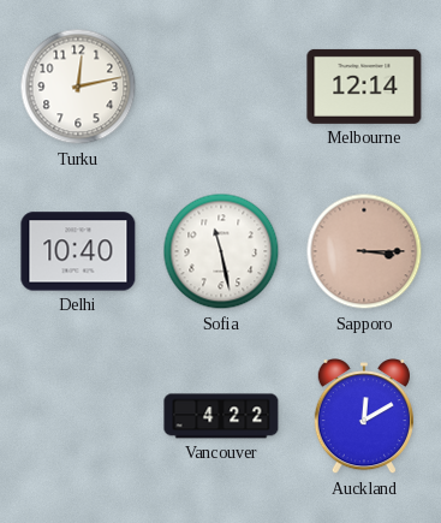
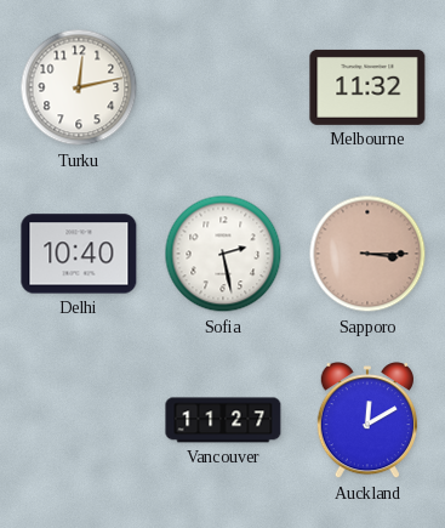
Melbourne: 12:14 -> 11:32
Sofia: 11:28 -> 2:28
Vancouver: 4:22 -> 11:27
